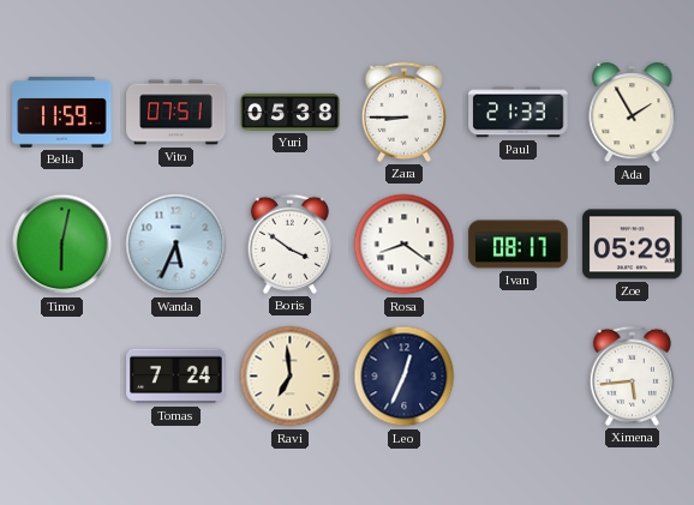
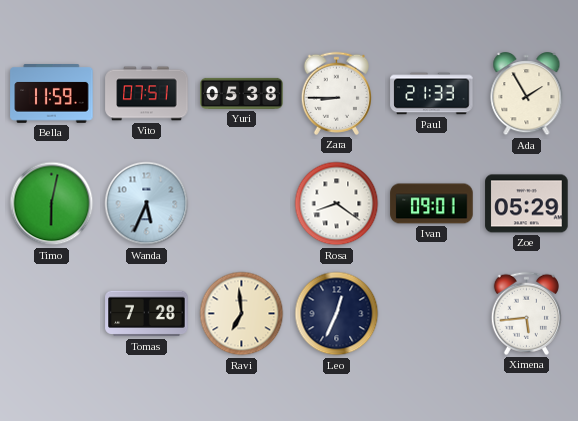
Boris: 3:51 -> none
Ivan: 08:17 -> 09:01
Tomas: 7:24 -> 7:28
